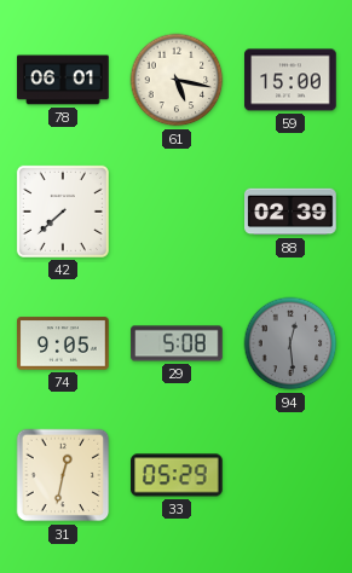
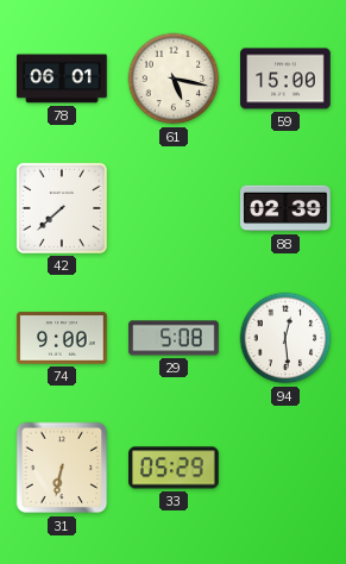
74: 9:05 -> 9:00
94 dial: grey -> white
31: 12:32 -> 6:32
